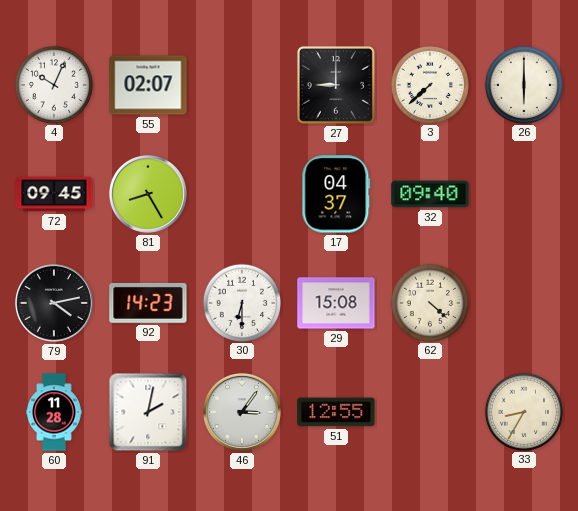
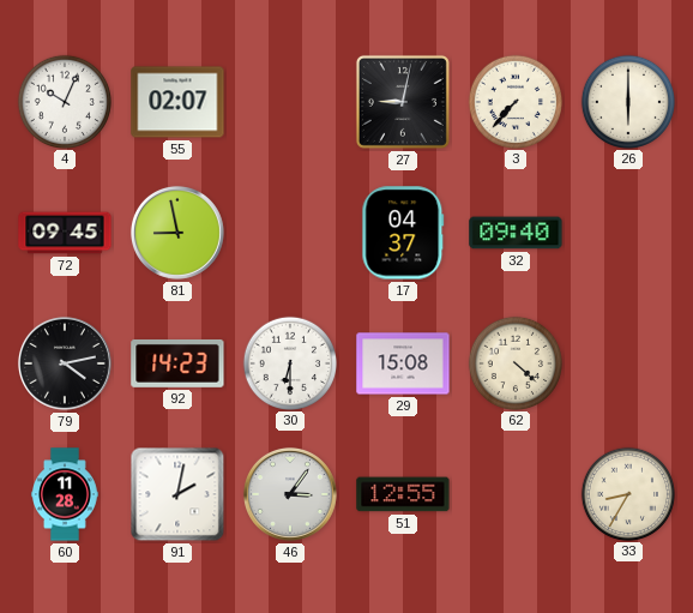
27: 9:00 -> 9:02
3: 7:38 -> 7:37
81: 8:25 -> 8:58
